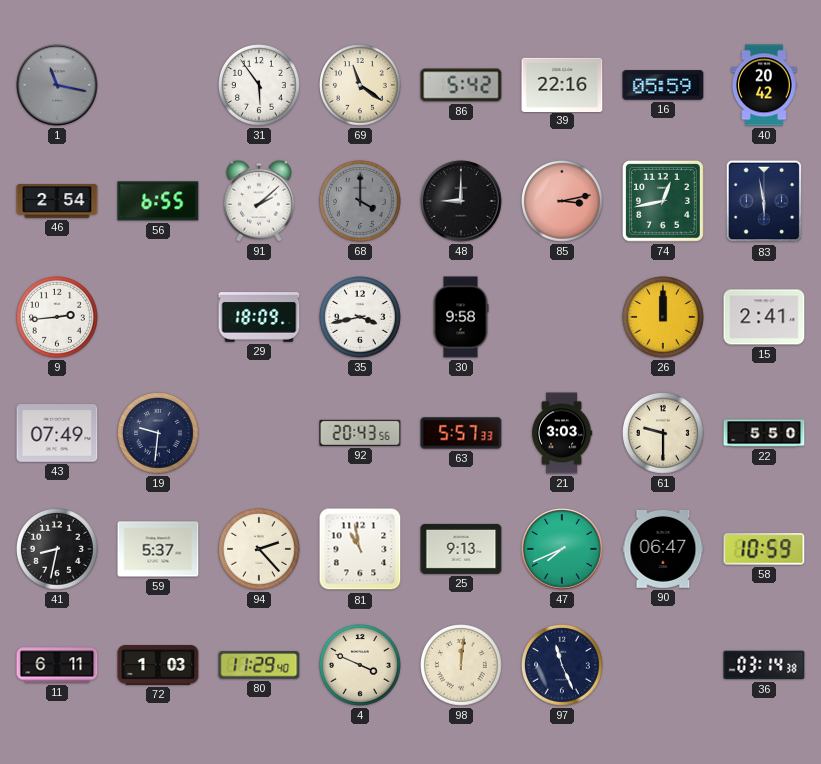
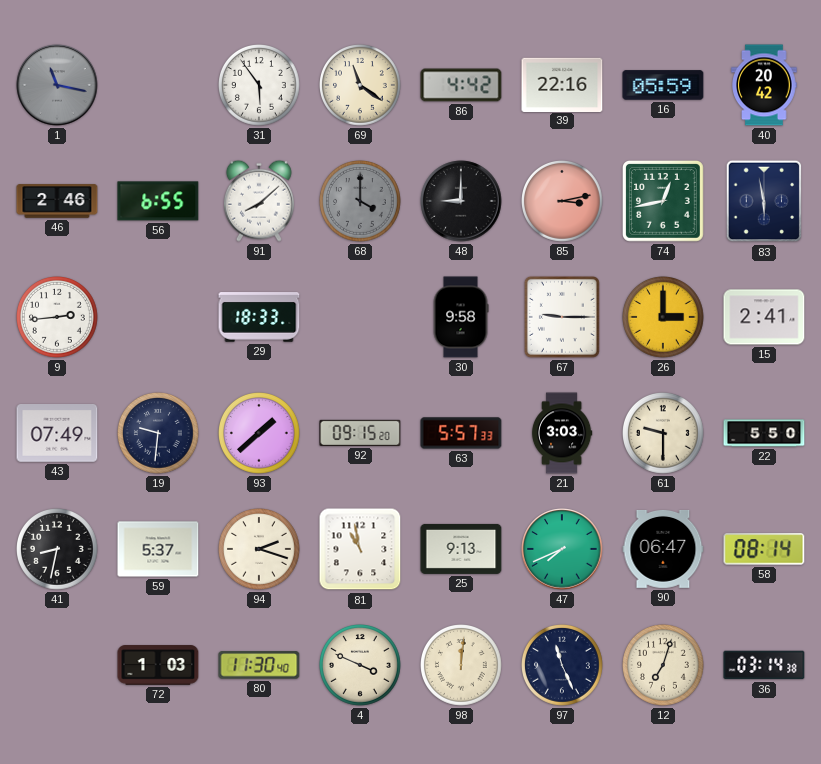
86: 5:42 -> 4:42
46: 2:54 -> 2:46
91: 2:08 -> 8:08
29: 18:09 -> 18:33
35: 3:43 -> none
67: none -> 9:15
26: 12:00 -> 3:00
93: none -> 1:38
92: 20:43 -> 09:15
94: 2:23 -> 2:18
58: 10:59 -> 08:14
11: 6:11 -> none
80: 11:29 -> 11:30
12: none -> 7:03
